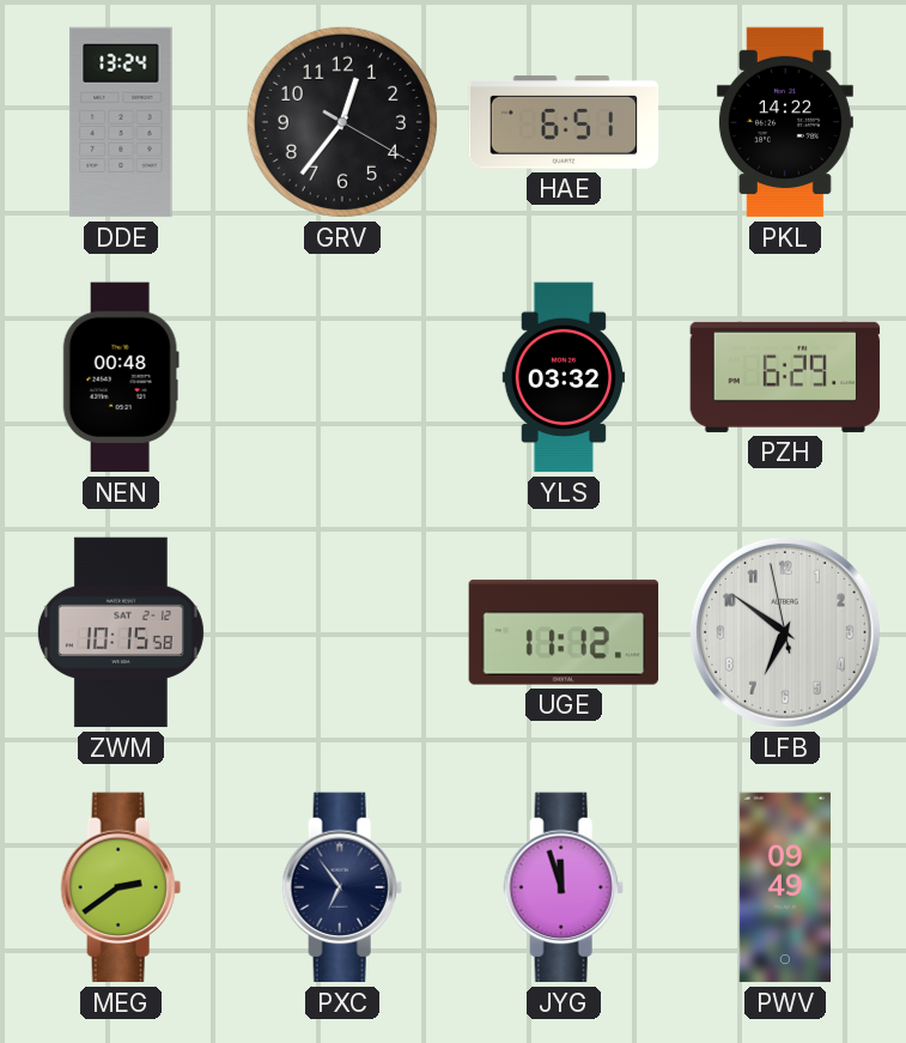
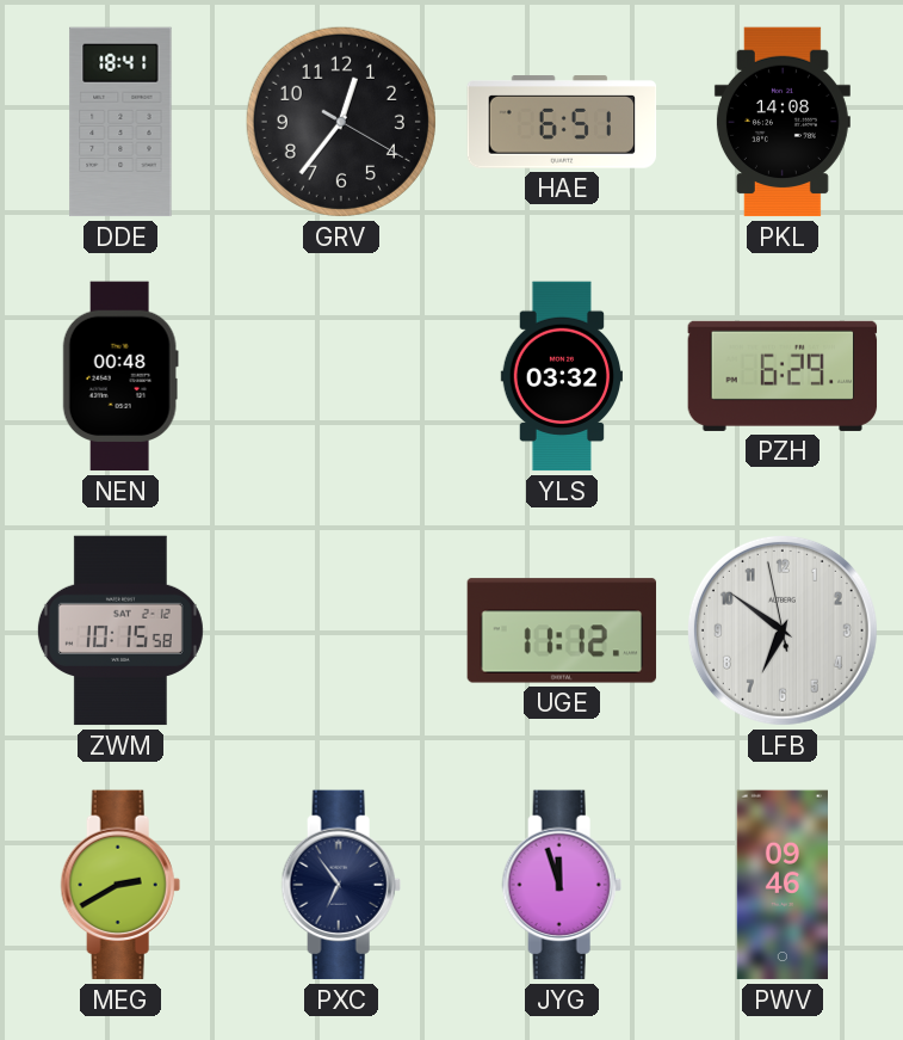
DDE: 13:24 -> 18:41
PKL: 14:22 -> 14:08
MEG: 2:39 -> 2:40
PWV: 09:49 -> 09:46
